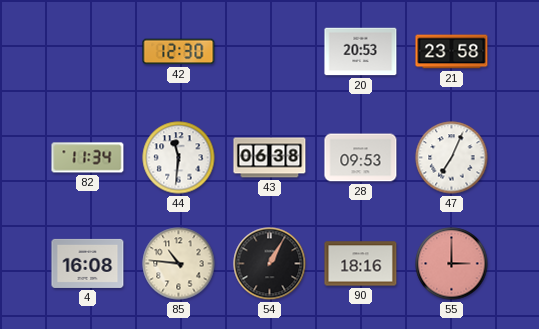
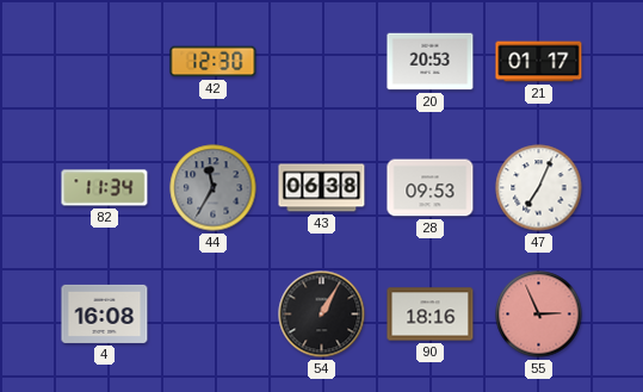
21: 23:58 -> 01:17
44: 11:31 -> 11:35
44 dial: white -> grey
85: 10:46 -> none
55: 3:00 -> 2:56
